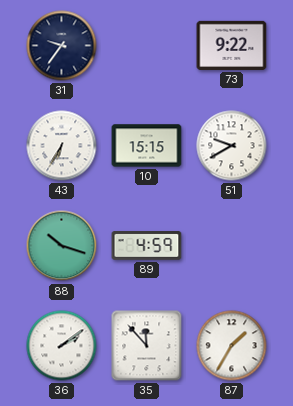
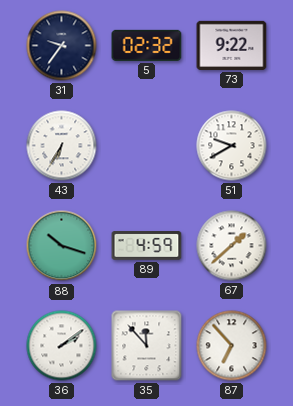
5: none -> 02:32
10: 15:15 -> none
67: none -> 1:38
87: 1:35 -> 6:53
